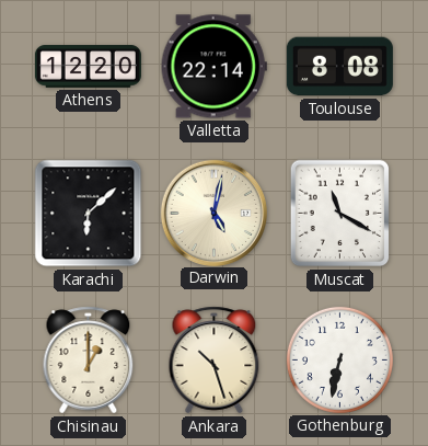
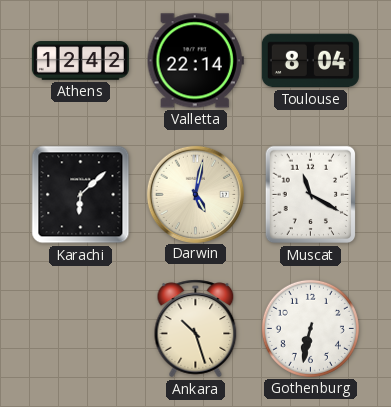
Athens: 12:20 -> 12:42
Toulouse: 8:08 -> 8:04
Chisinau: 1:00 -> none
